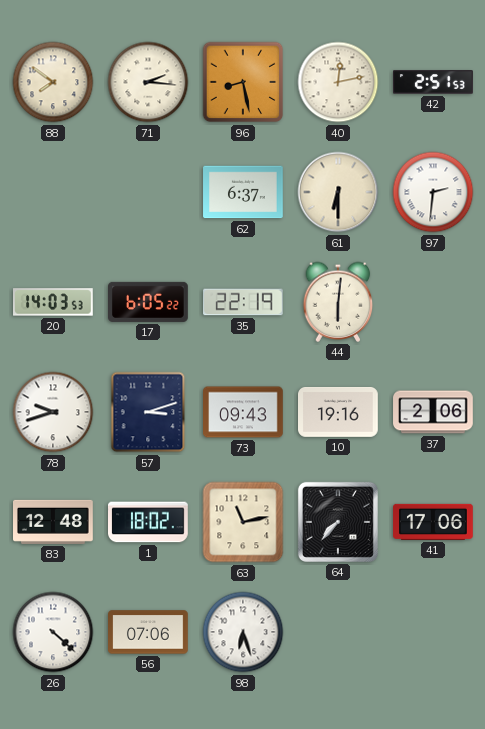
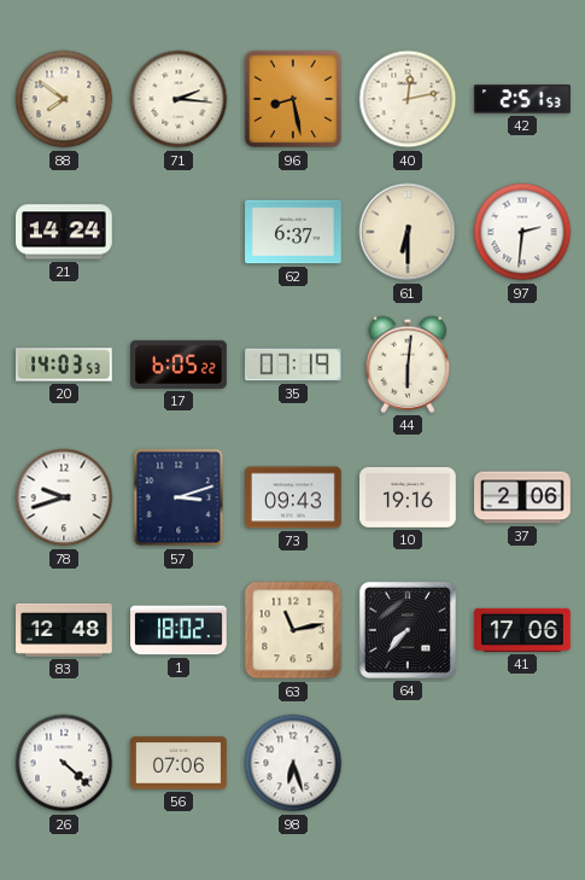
21: none -> 14:24
35: 22:19 -> 07:19
